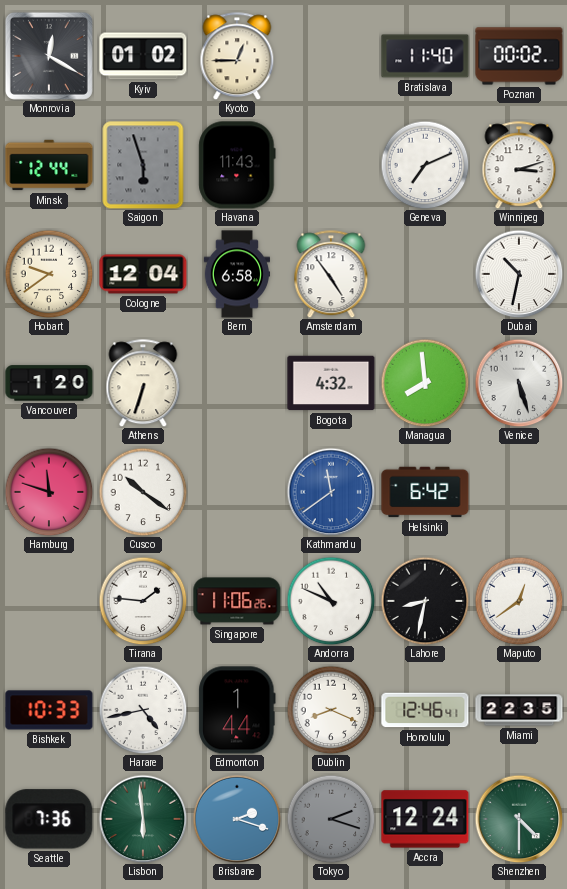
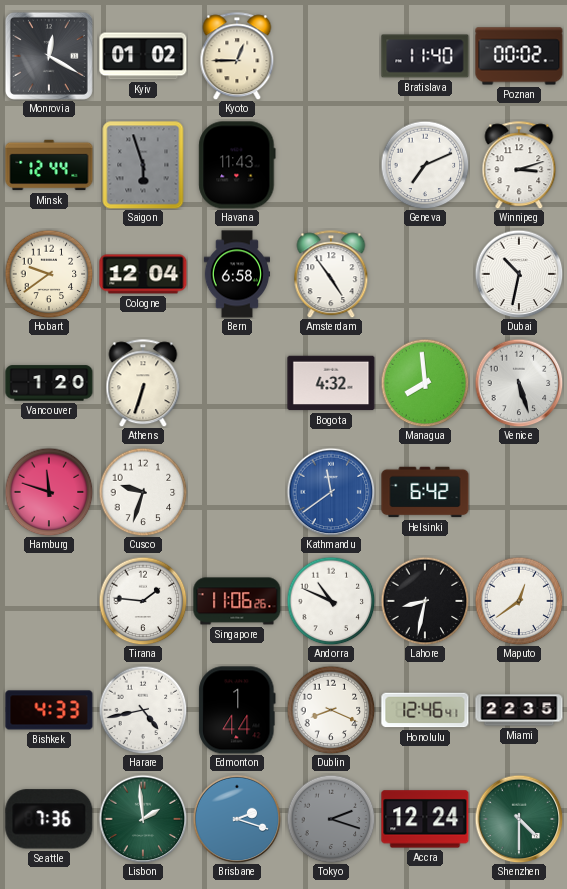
Cusco: 10:21 -> 9:33
Bishkek: 10:33 -> 4:33
Lisbon: 5:59 -> 1:59
